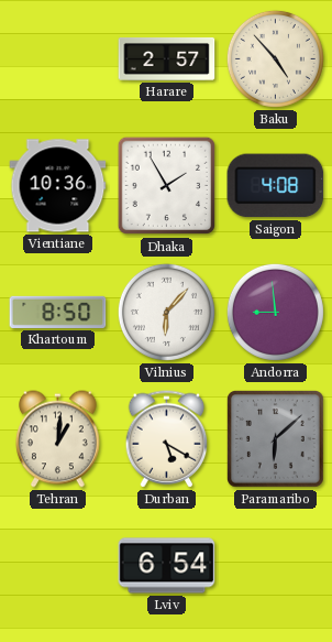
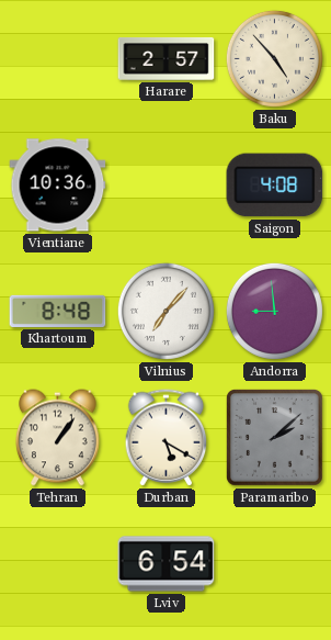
Dhaka: 1:55 -> none
Khartoum: 8:50 -> 8:48
Vilnius: 6:07 -> 7:07
Tehran: 1:01 -> 1:06
Paramaribo: 6:08 -> 2:08
